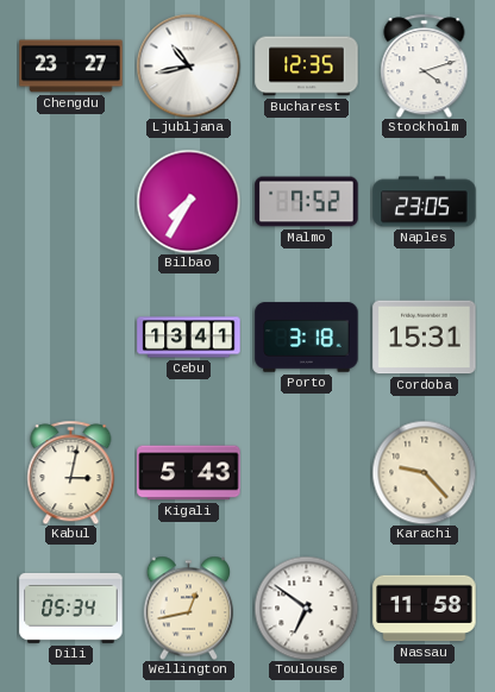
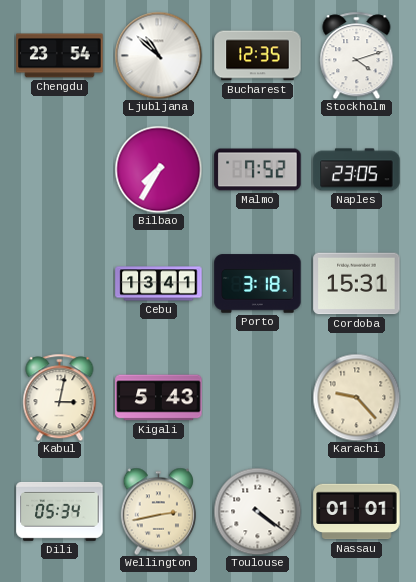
Chengdu: 23:27 -> 23:54
Ljubljana: 10:43 -> 10:52
Wellington: 12:43 -> 2:43
Toulouse: 6:51 -> 4:21
Nassau: 11:58 -> 01:01
